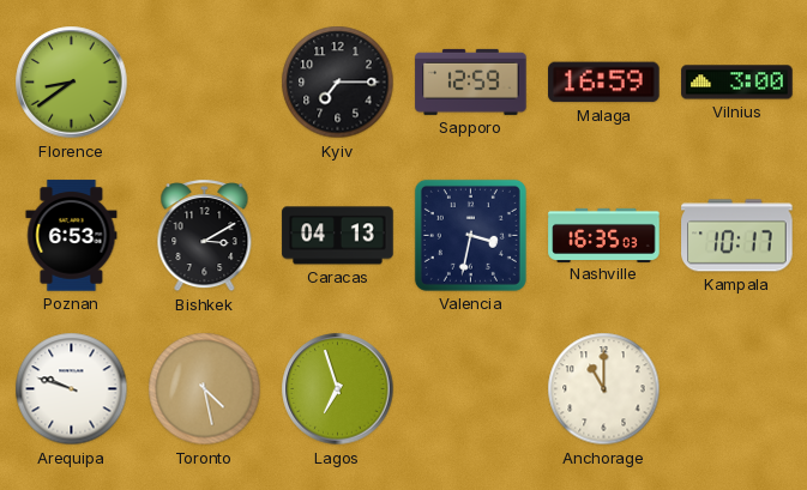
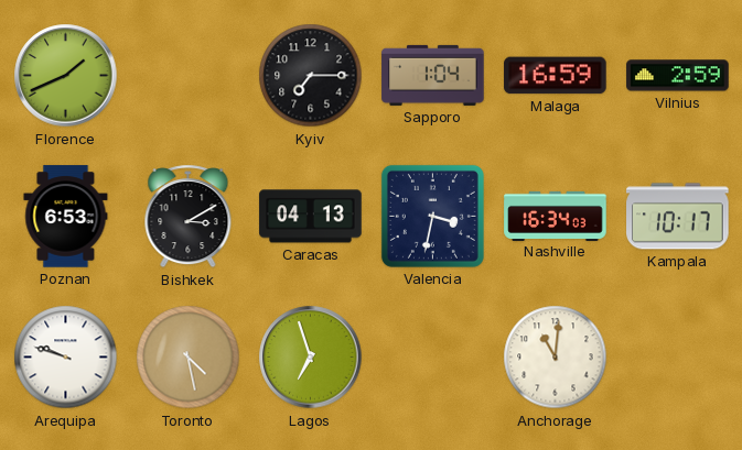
Florence: 8:39 -> 1:41
Sapporo: 12:59 -> 1:04
Vilnius: 3:00 -> 2:59
Nashville: 16:35 -> 16:34
Anchorage: 11:00 -> 11:01
